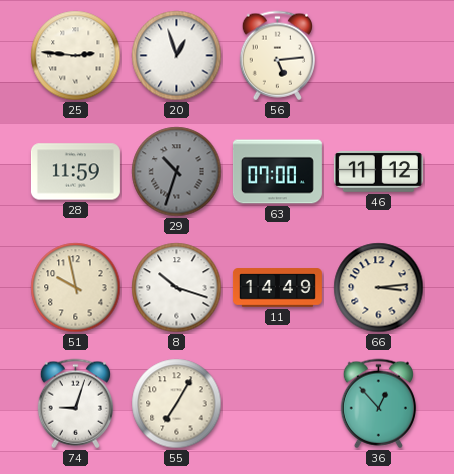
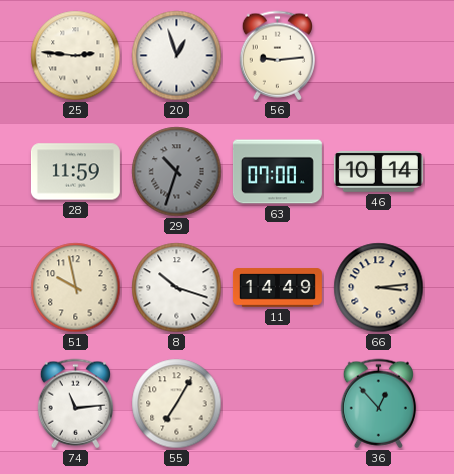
56: 5:14 -> 9:14
46: 11:12 -> 10:14
74: 9:03 -> 11:14
